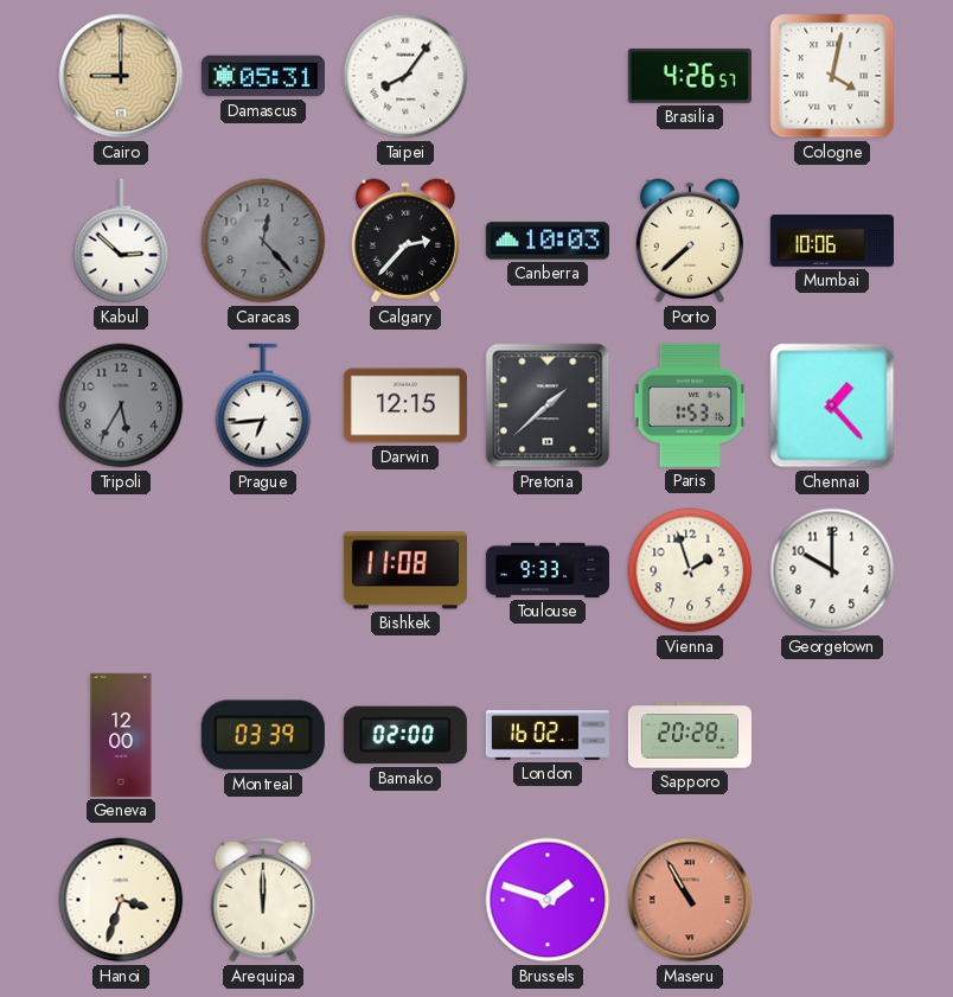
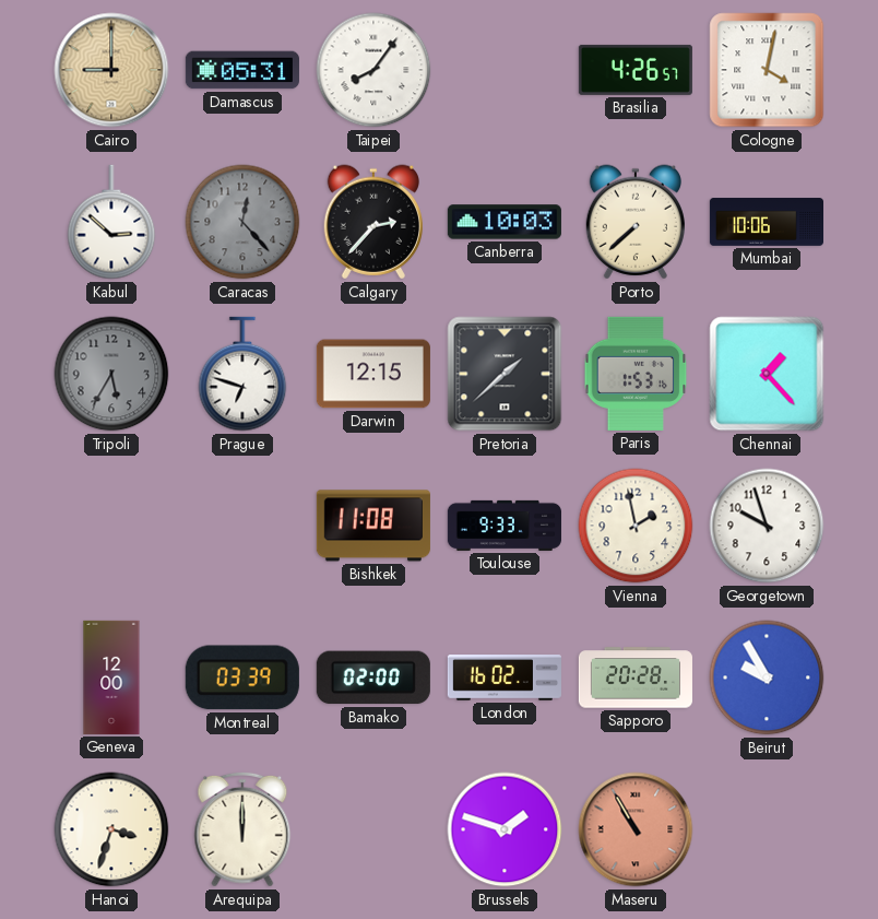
Prague: 6:44 -> 6:48
Vienna: 1:57 -> 1:58
Georgetown: 10:00 -> 9:57
Beirut: none -> 9:55
